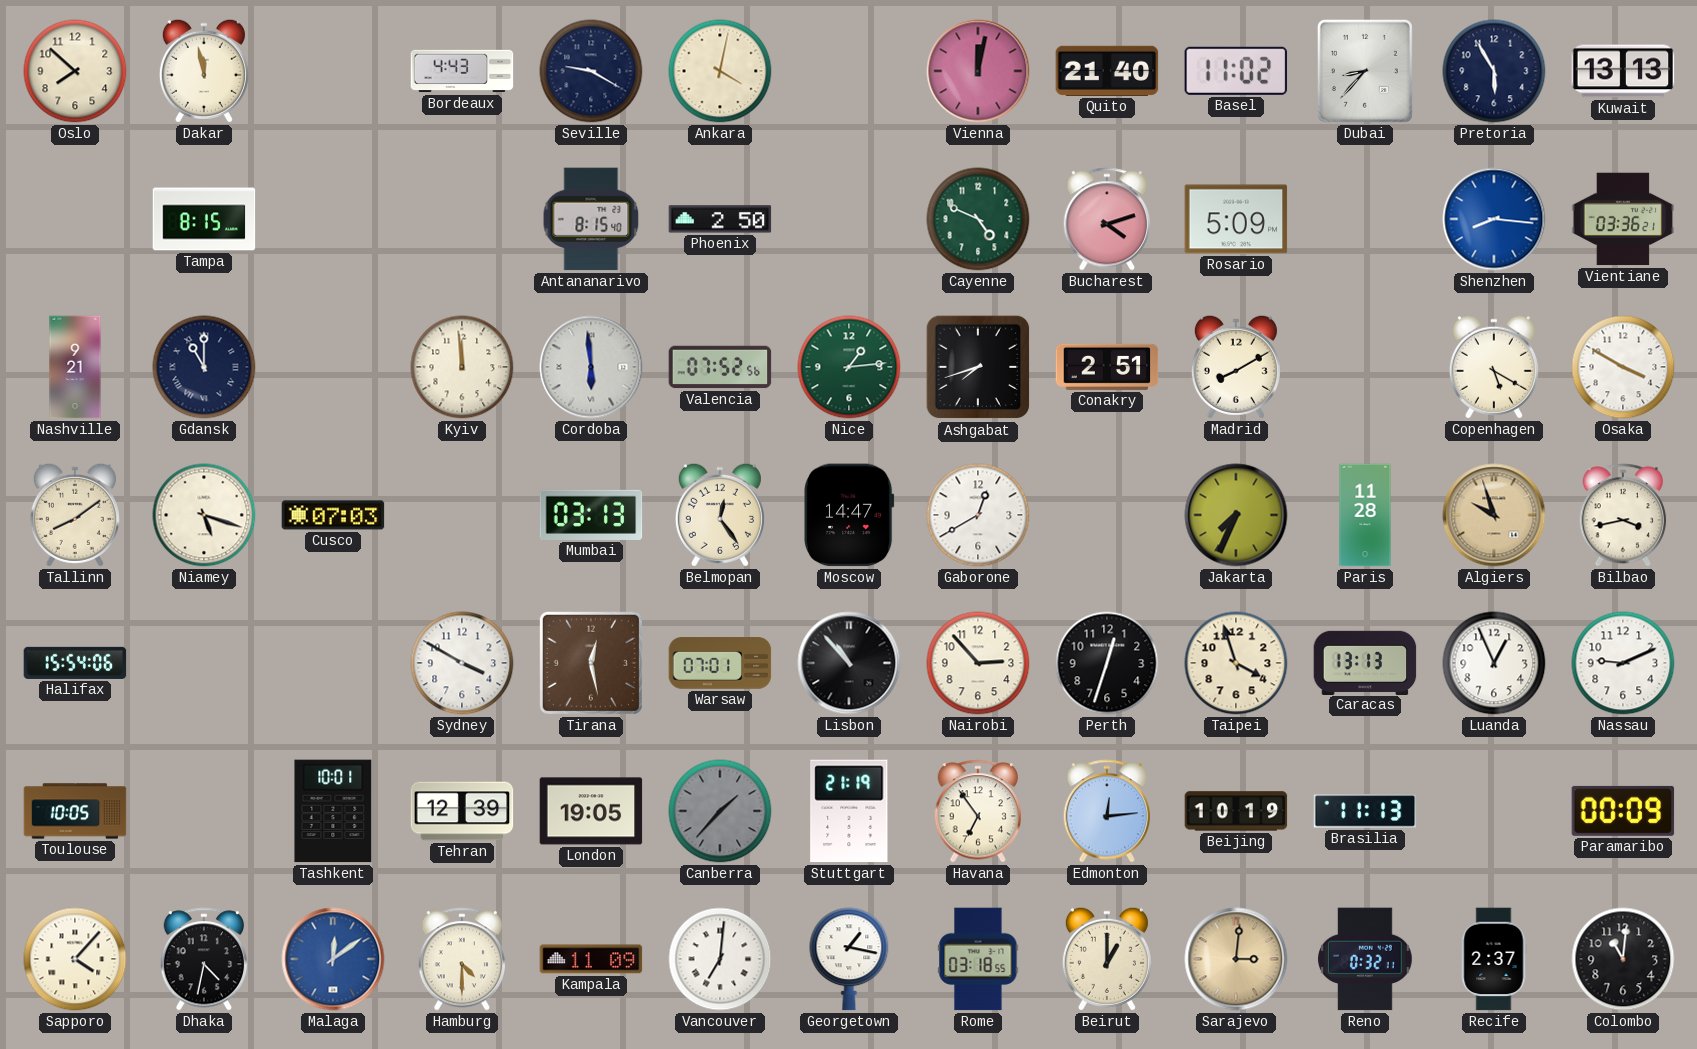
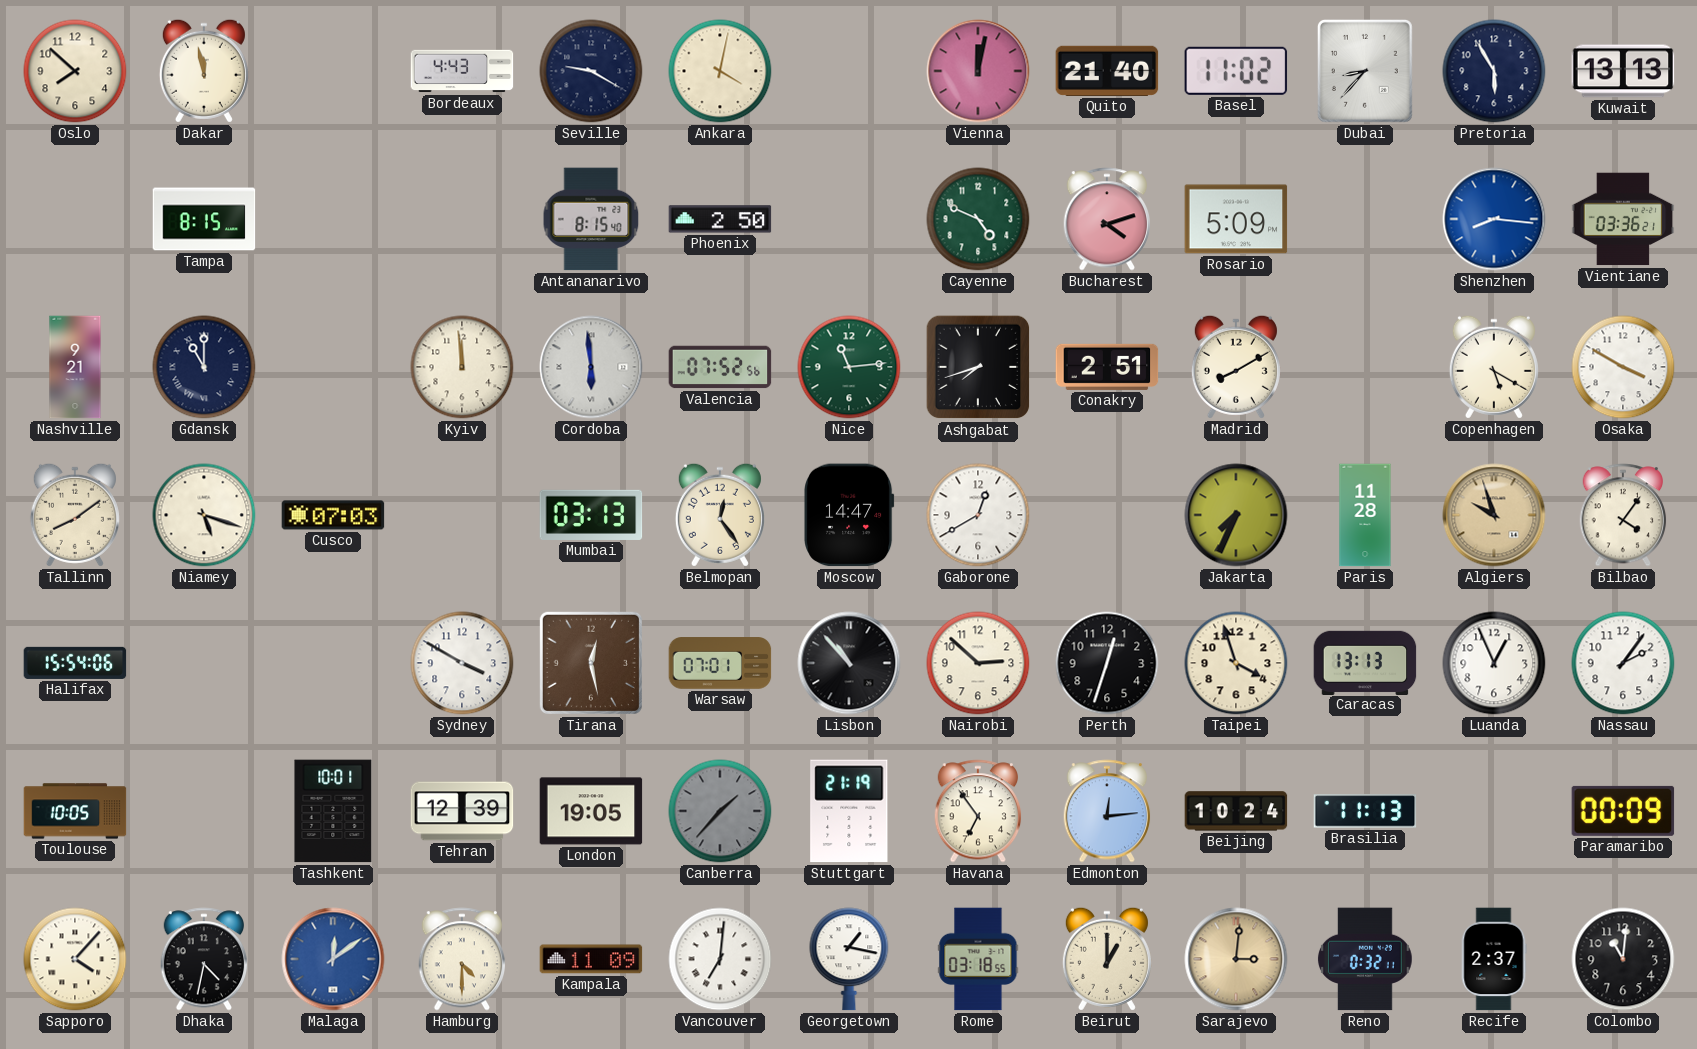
Nice: 1:14 -> 11:14
Bilbao: 3:43 -> 4:06
Nairobi: 2:53 -> 2:52
Nassau: 9:11 -> 2:06
Beijing: 10:19 -> 10:24
